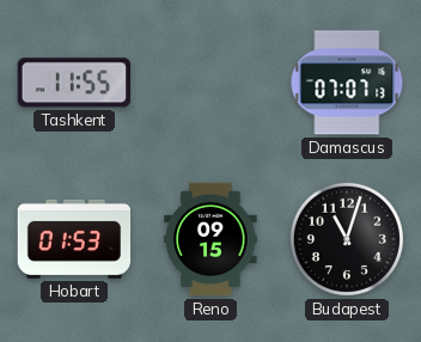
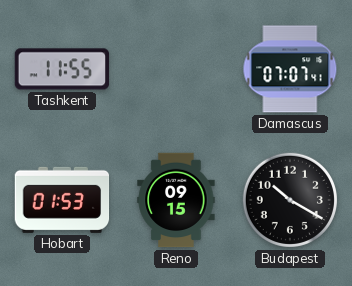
Damascus: 07:07:13 -> 07:07:41
Budapest: 11:03 -> 10:20
